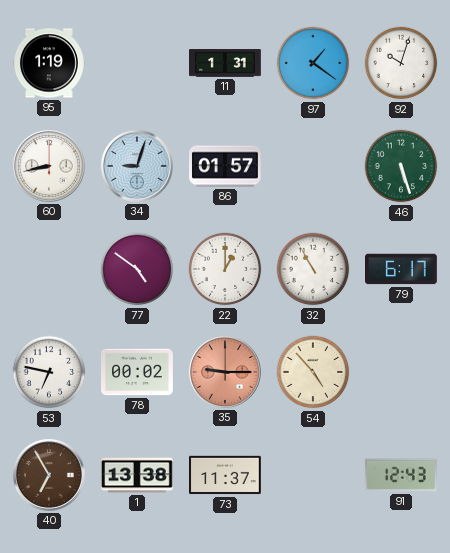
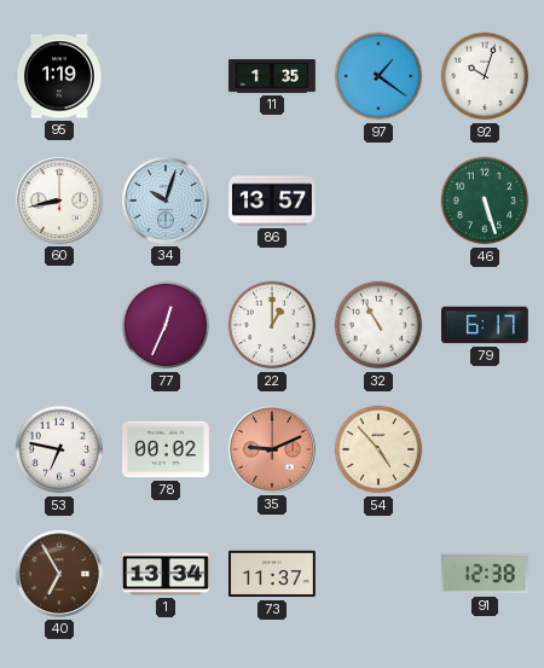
11: 1:31 -> 1:35
34: 9:03 -> 10:03
86: 01:57 -> 13:57
77: 4:51 -> 12:34
35: 9:15 -> 9:11
1: 13:38 -> 13:34
91: 12:43 -> 12:38
